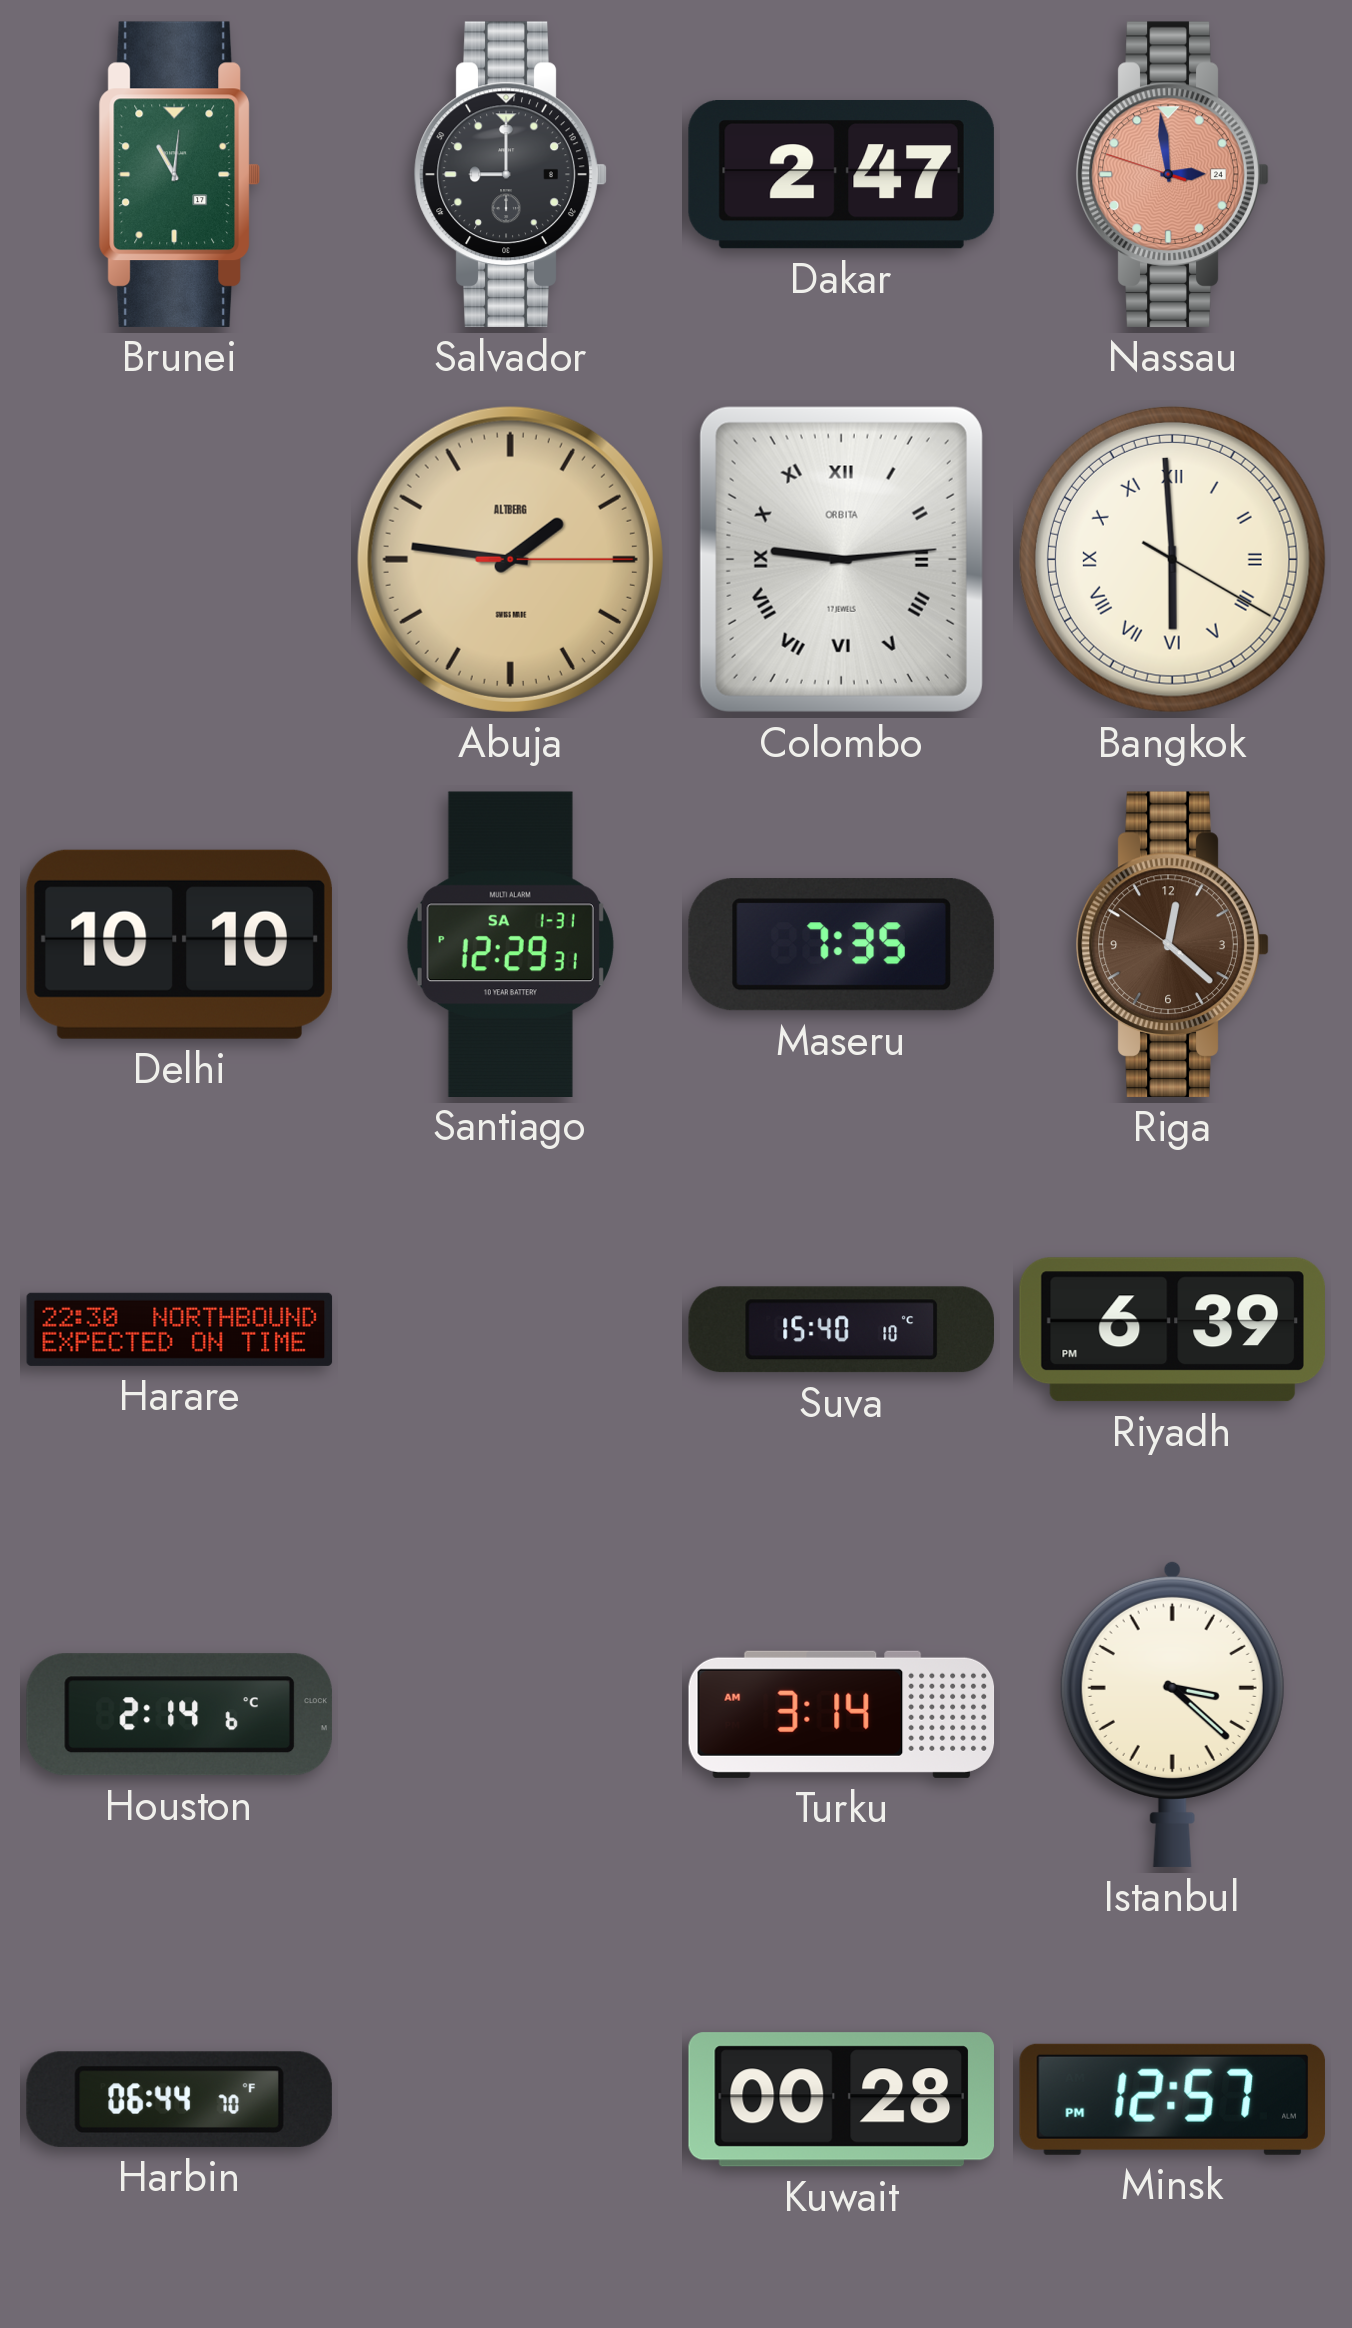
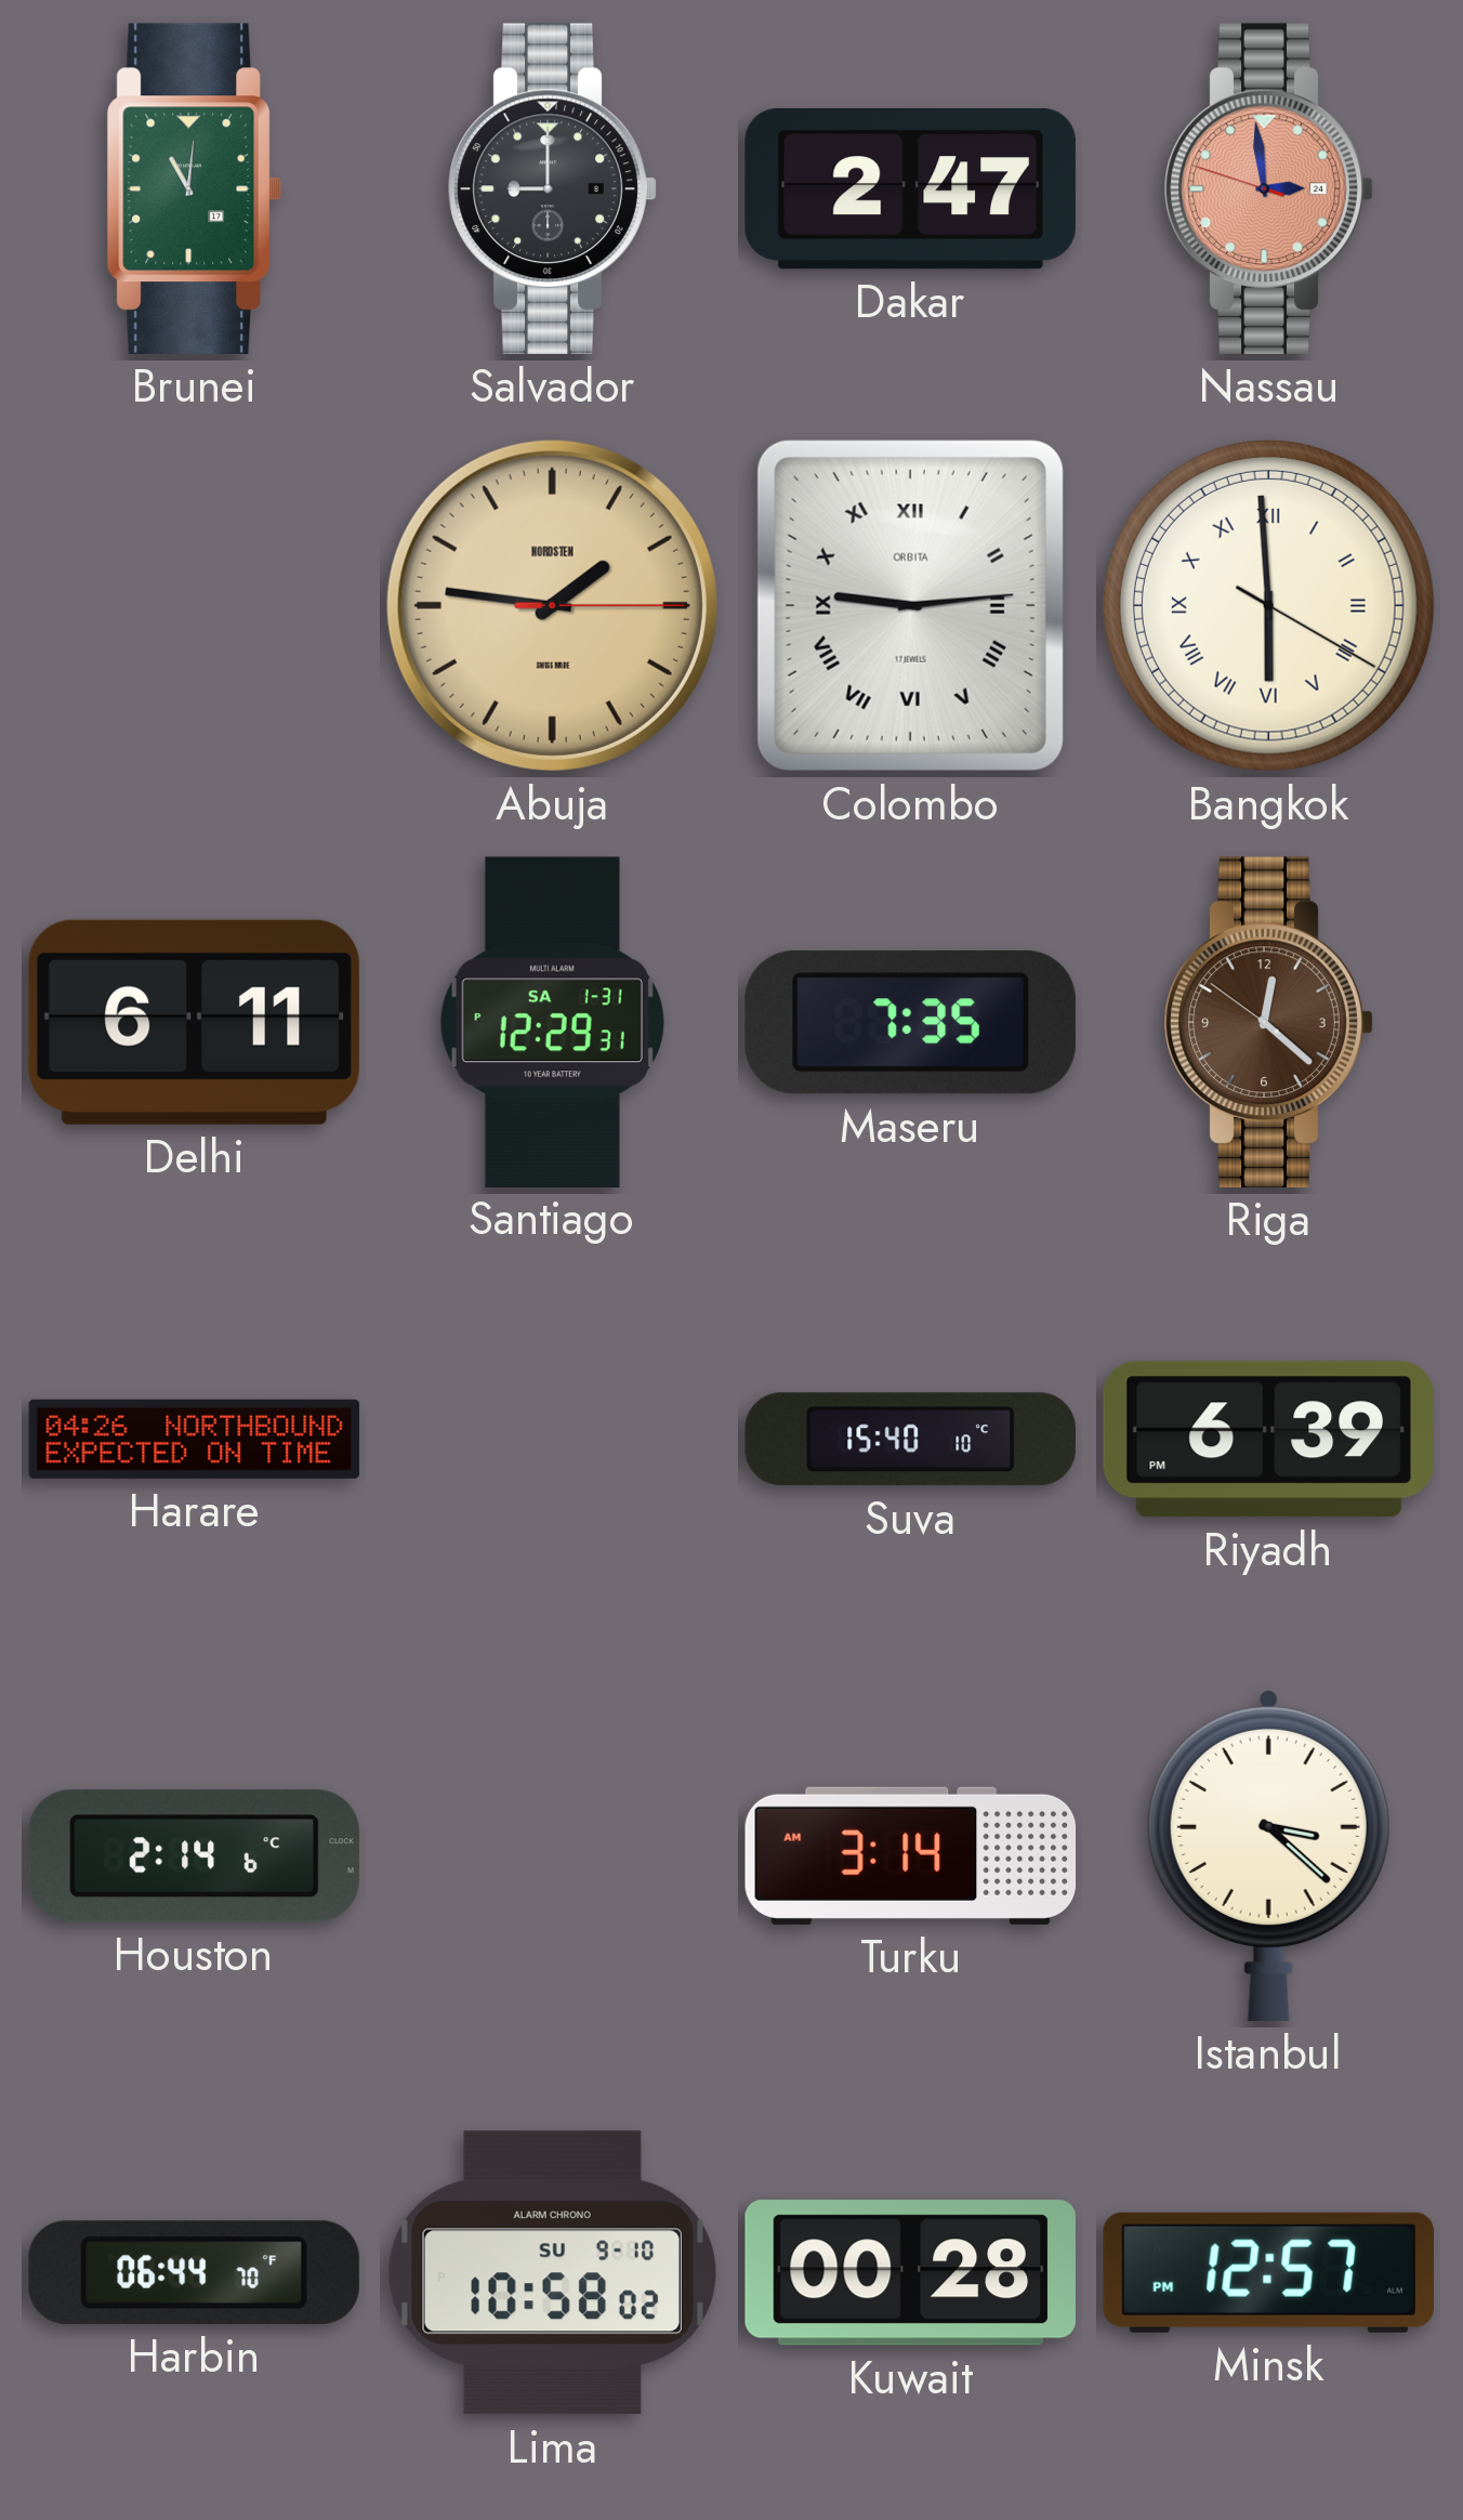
Abuja brand: ALTBERG -> NORDSTEN
Delhi: 10:10 -> 6:11
Harare: 22:30 -> 04:26
Lima: none -> 10:58
